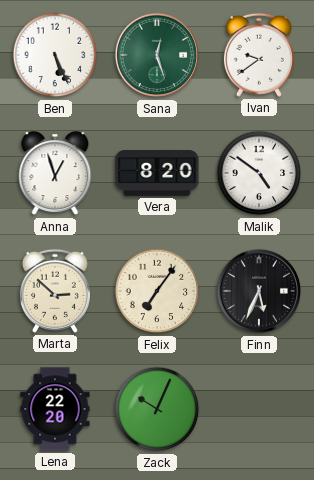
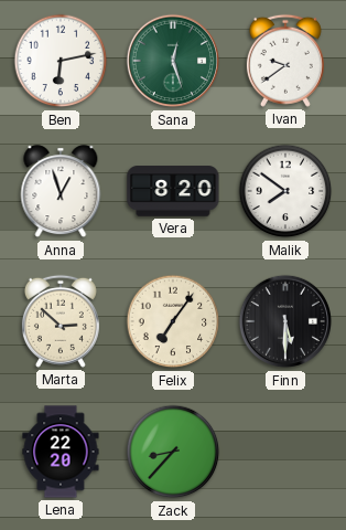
Ben: 5:26 -> 6:13
Malik: 4:51 -> 7:51
Finn: 5:34 -> 5:30
Zack: 10:04 -> 8:37
